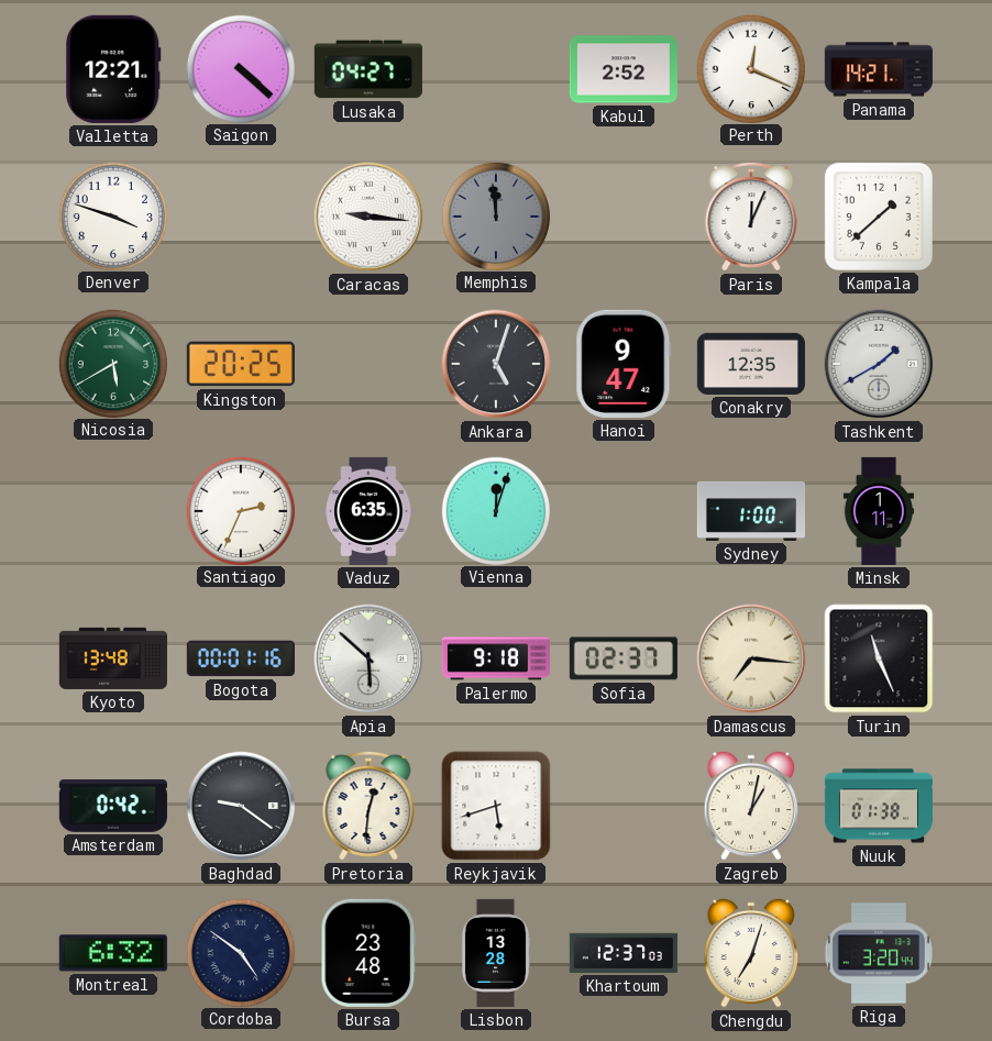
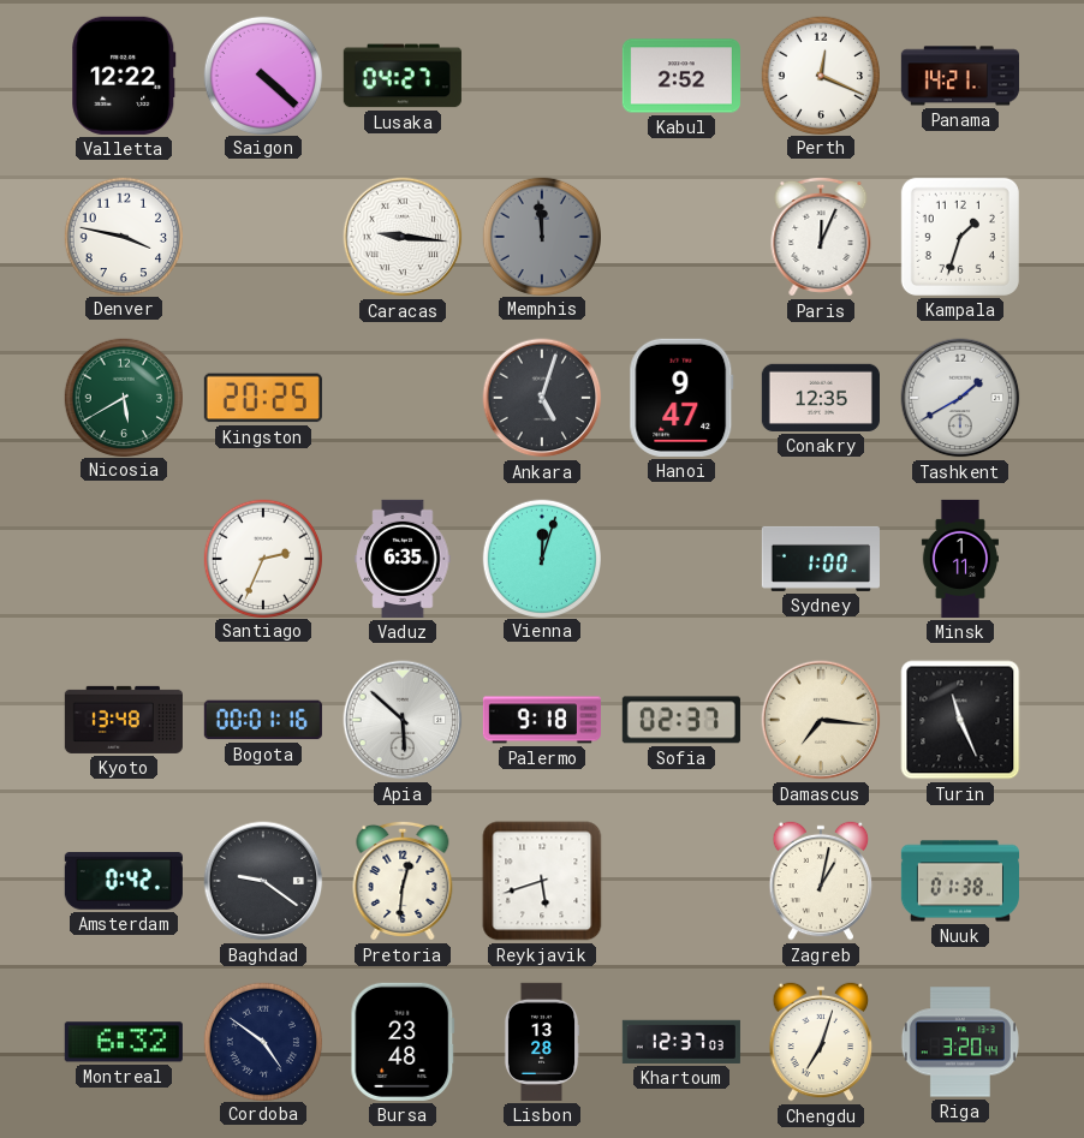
Valletta: 12:21 -> 12:22
Denver: 3:48 -> 3:47
Kampala: 1:38 -> 1:33
